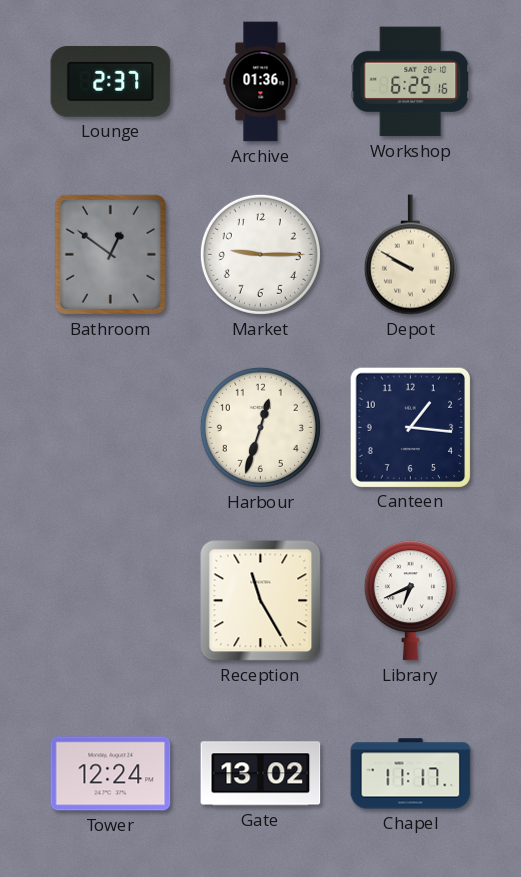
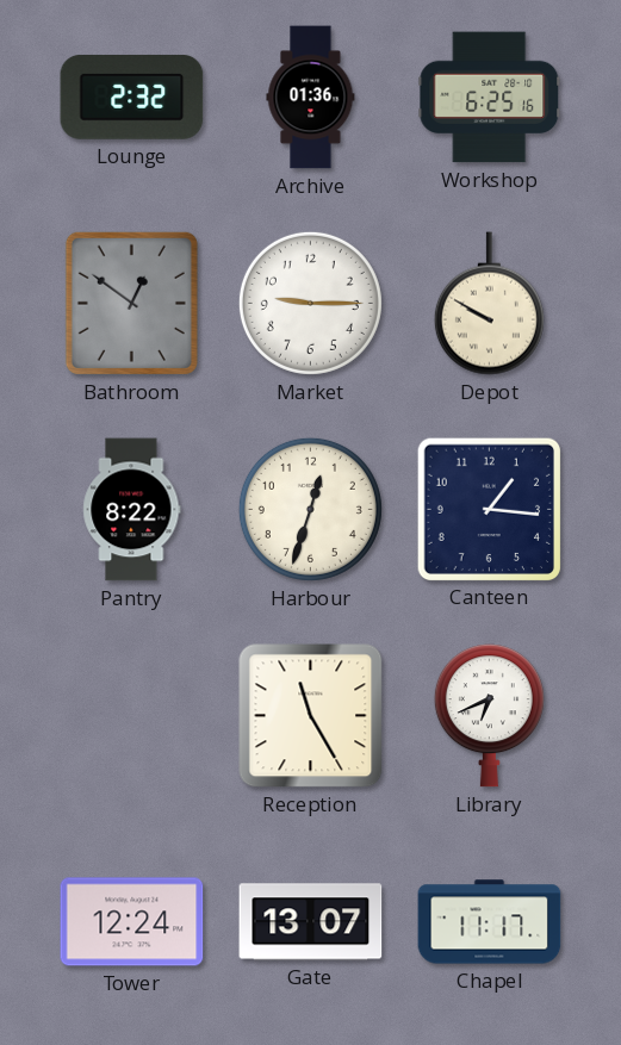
Lounge: 2:37 -> 2:32
Pantry: none -> 8:22
Gate: 13:02 -> 13:07
